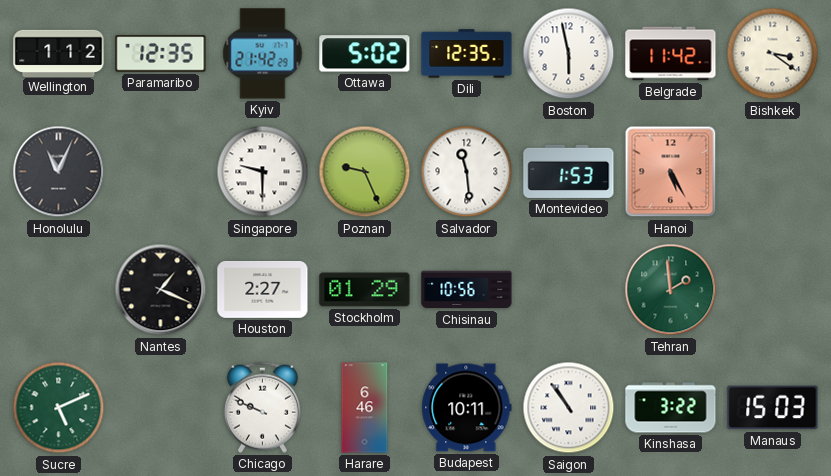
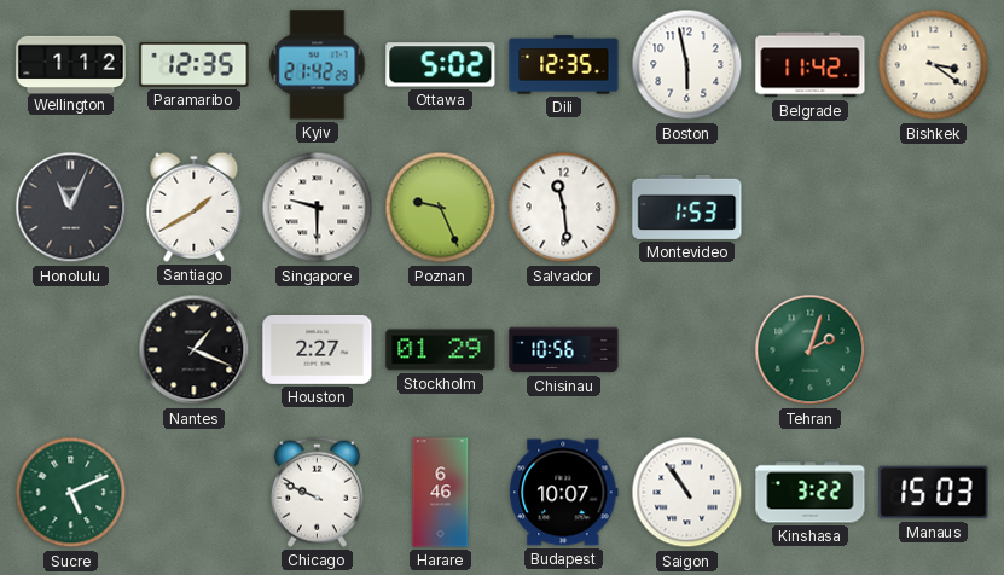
Santiago: none -> 1:40
Hanoi: 5:25 -> none
Tehran: 1:59 -> 2:03
Budapest: 10:11 -> 10:07
